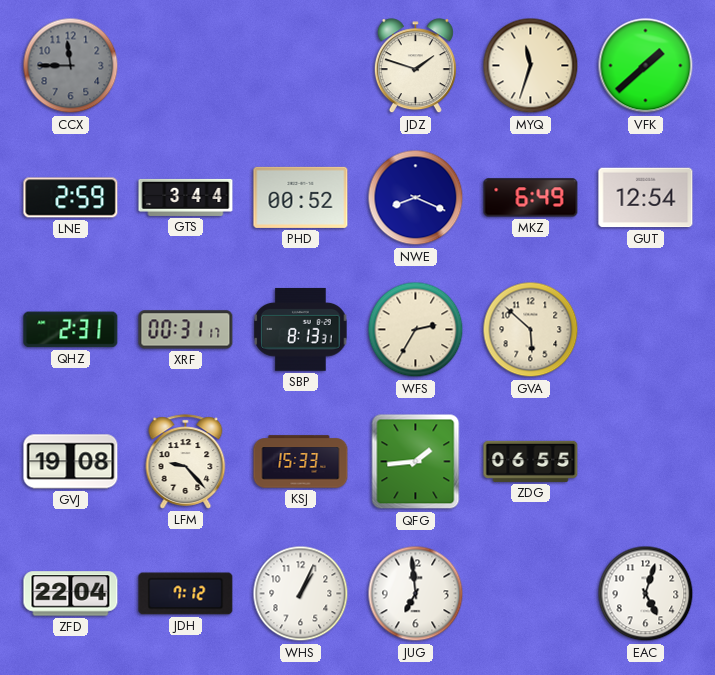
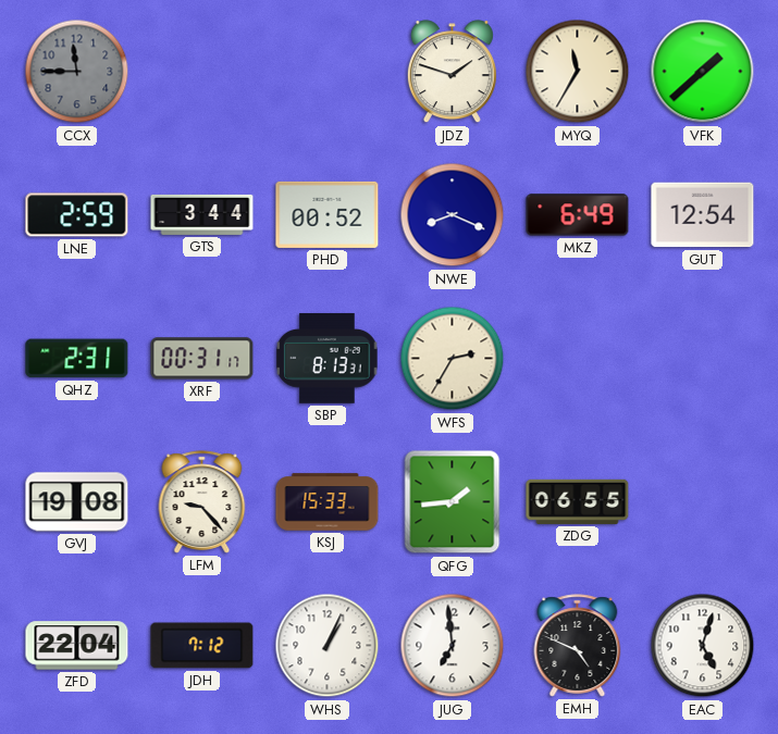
MYQ: 11:33 -> 11:35
GVA: 5:52 -> none
EMH: none -> 4:49
